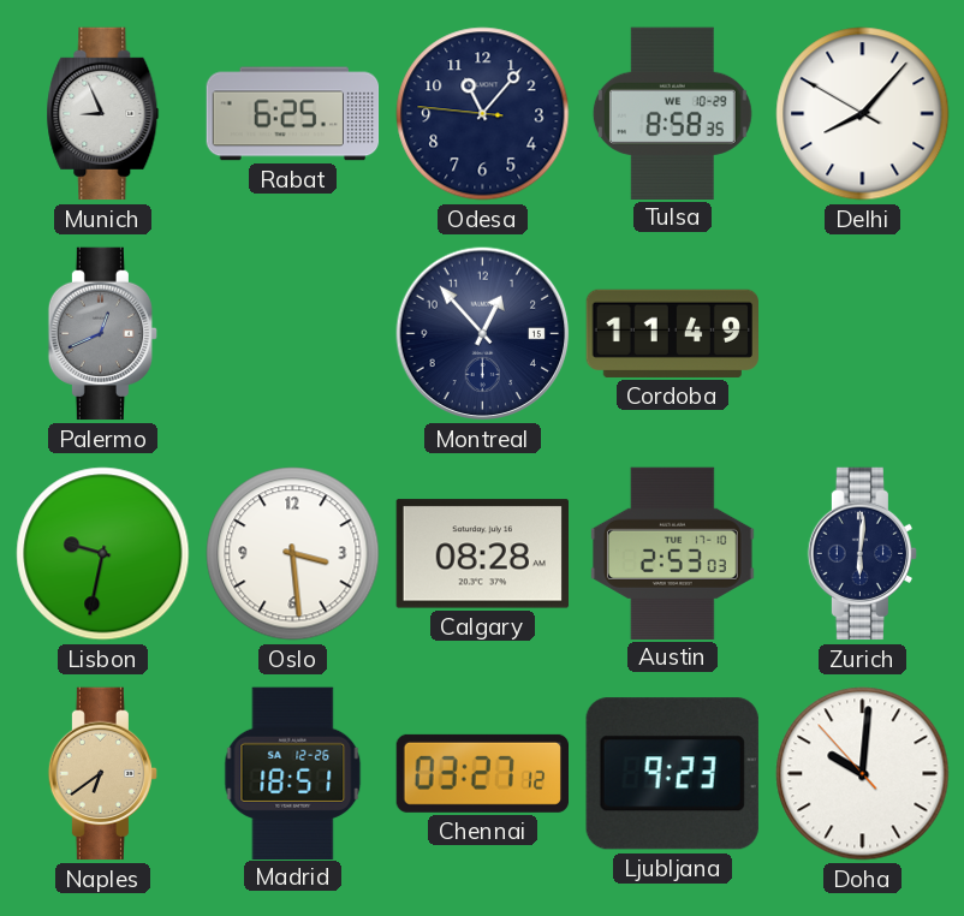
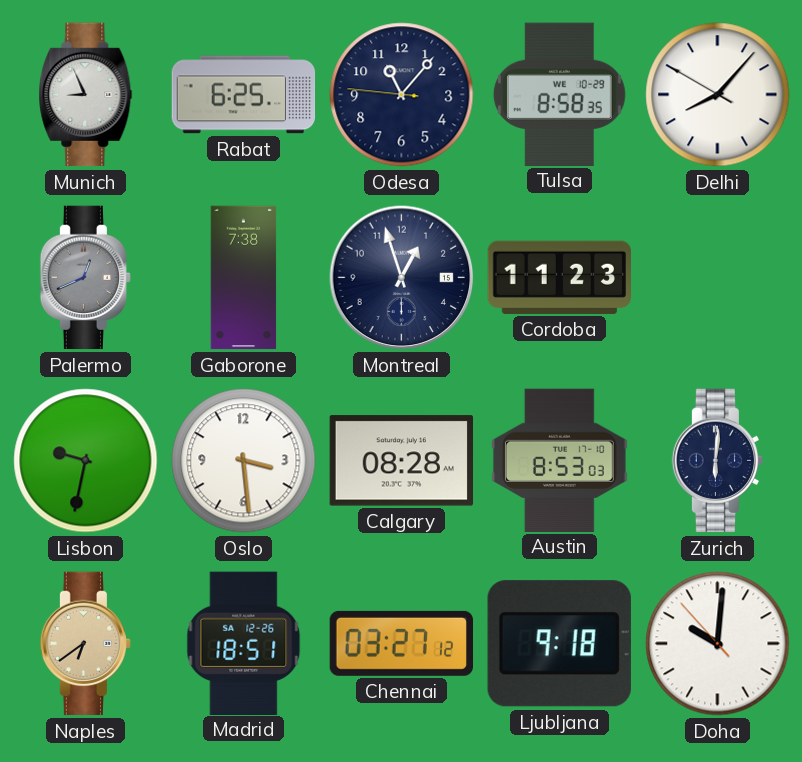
Gaborone: none -> 7:38
Montreal: 12:53 -> 12:57
Cordoba: 11:49 -> 11:23
Austin: 2:53 -> 8:53
Ljubljana: 9:23 -> 9:18
